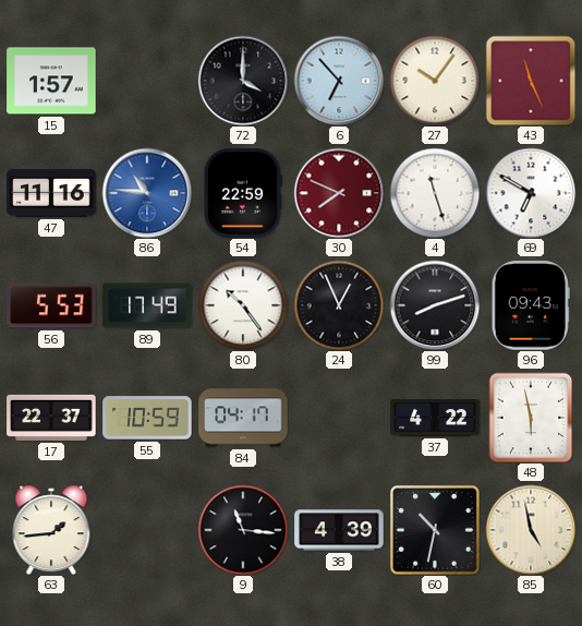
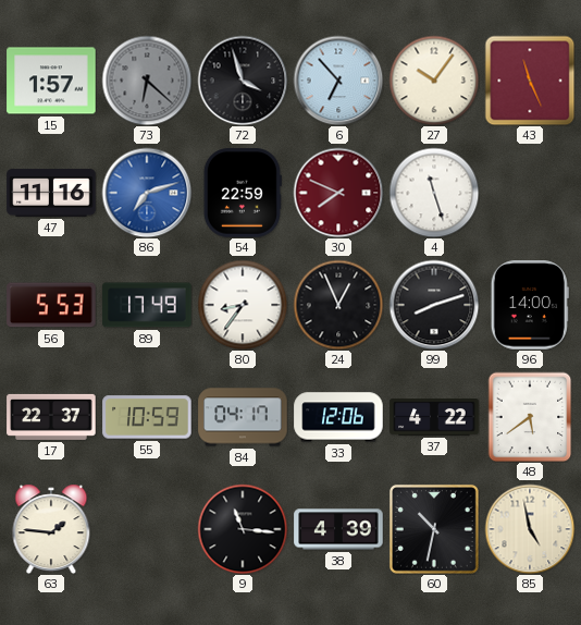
73: none -> 6:22
72: 4:00 -> 3:57
86: 10:46 -> 7:12
69: 6:50 -> none
80: 10:24 -> 8:36
96: 09:43 -> 14:00
33: none -> 12:06
48: 5:58 -> 5:39
63: 1:44 -> 1:46
